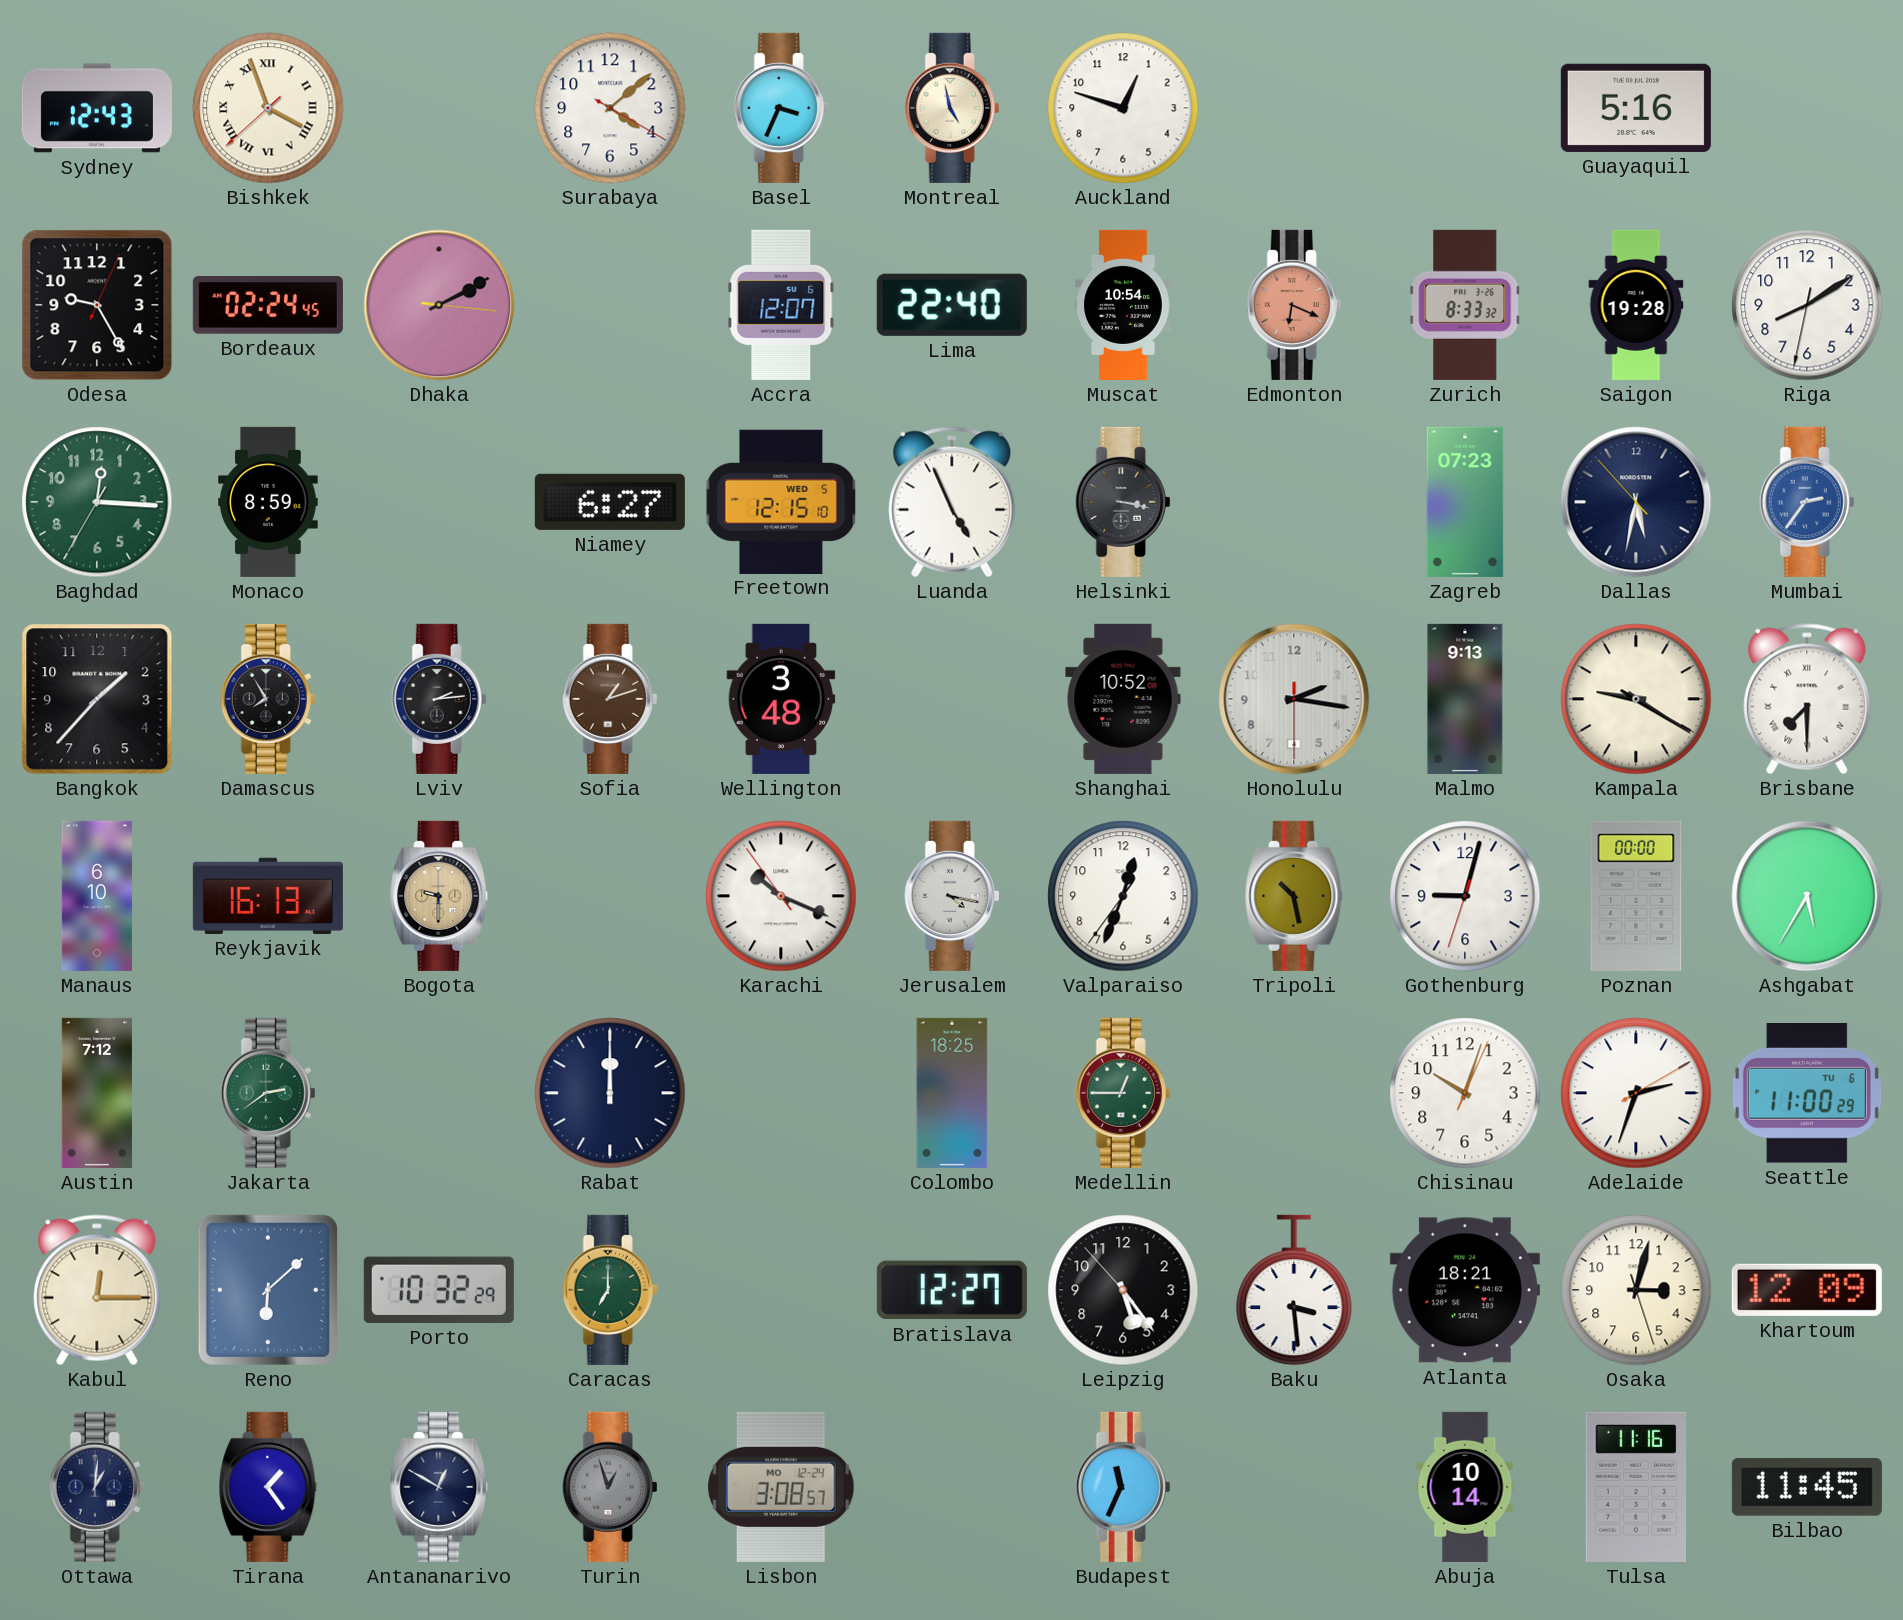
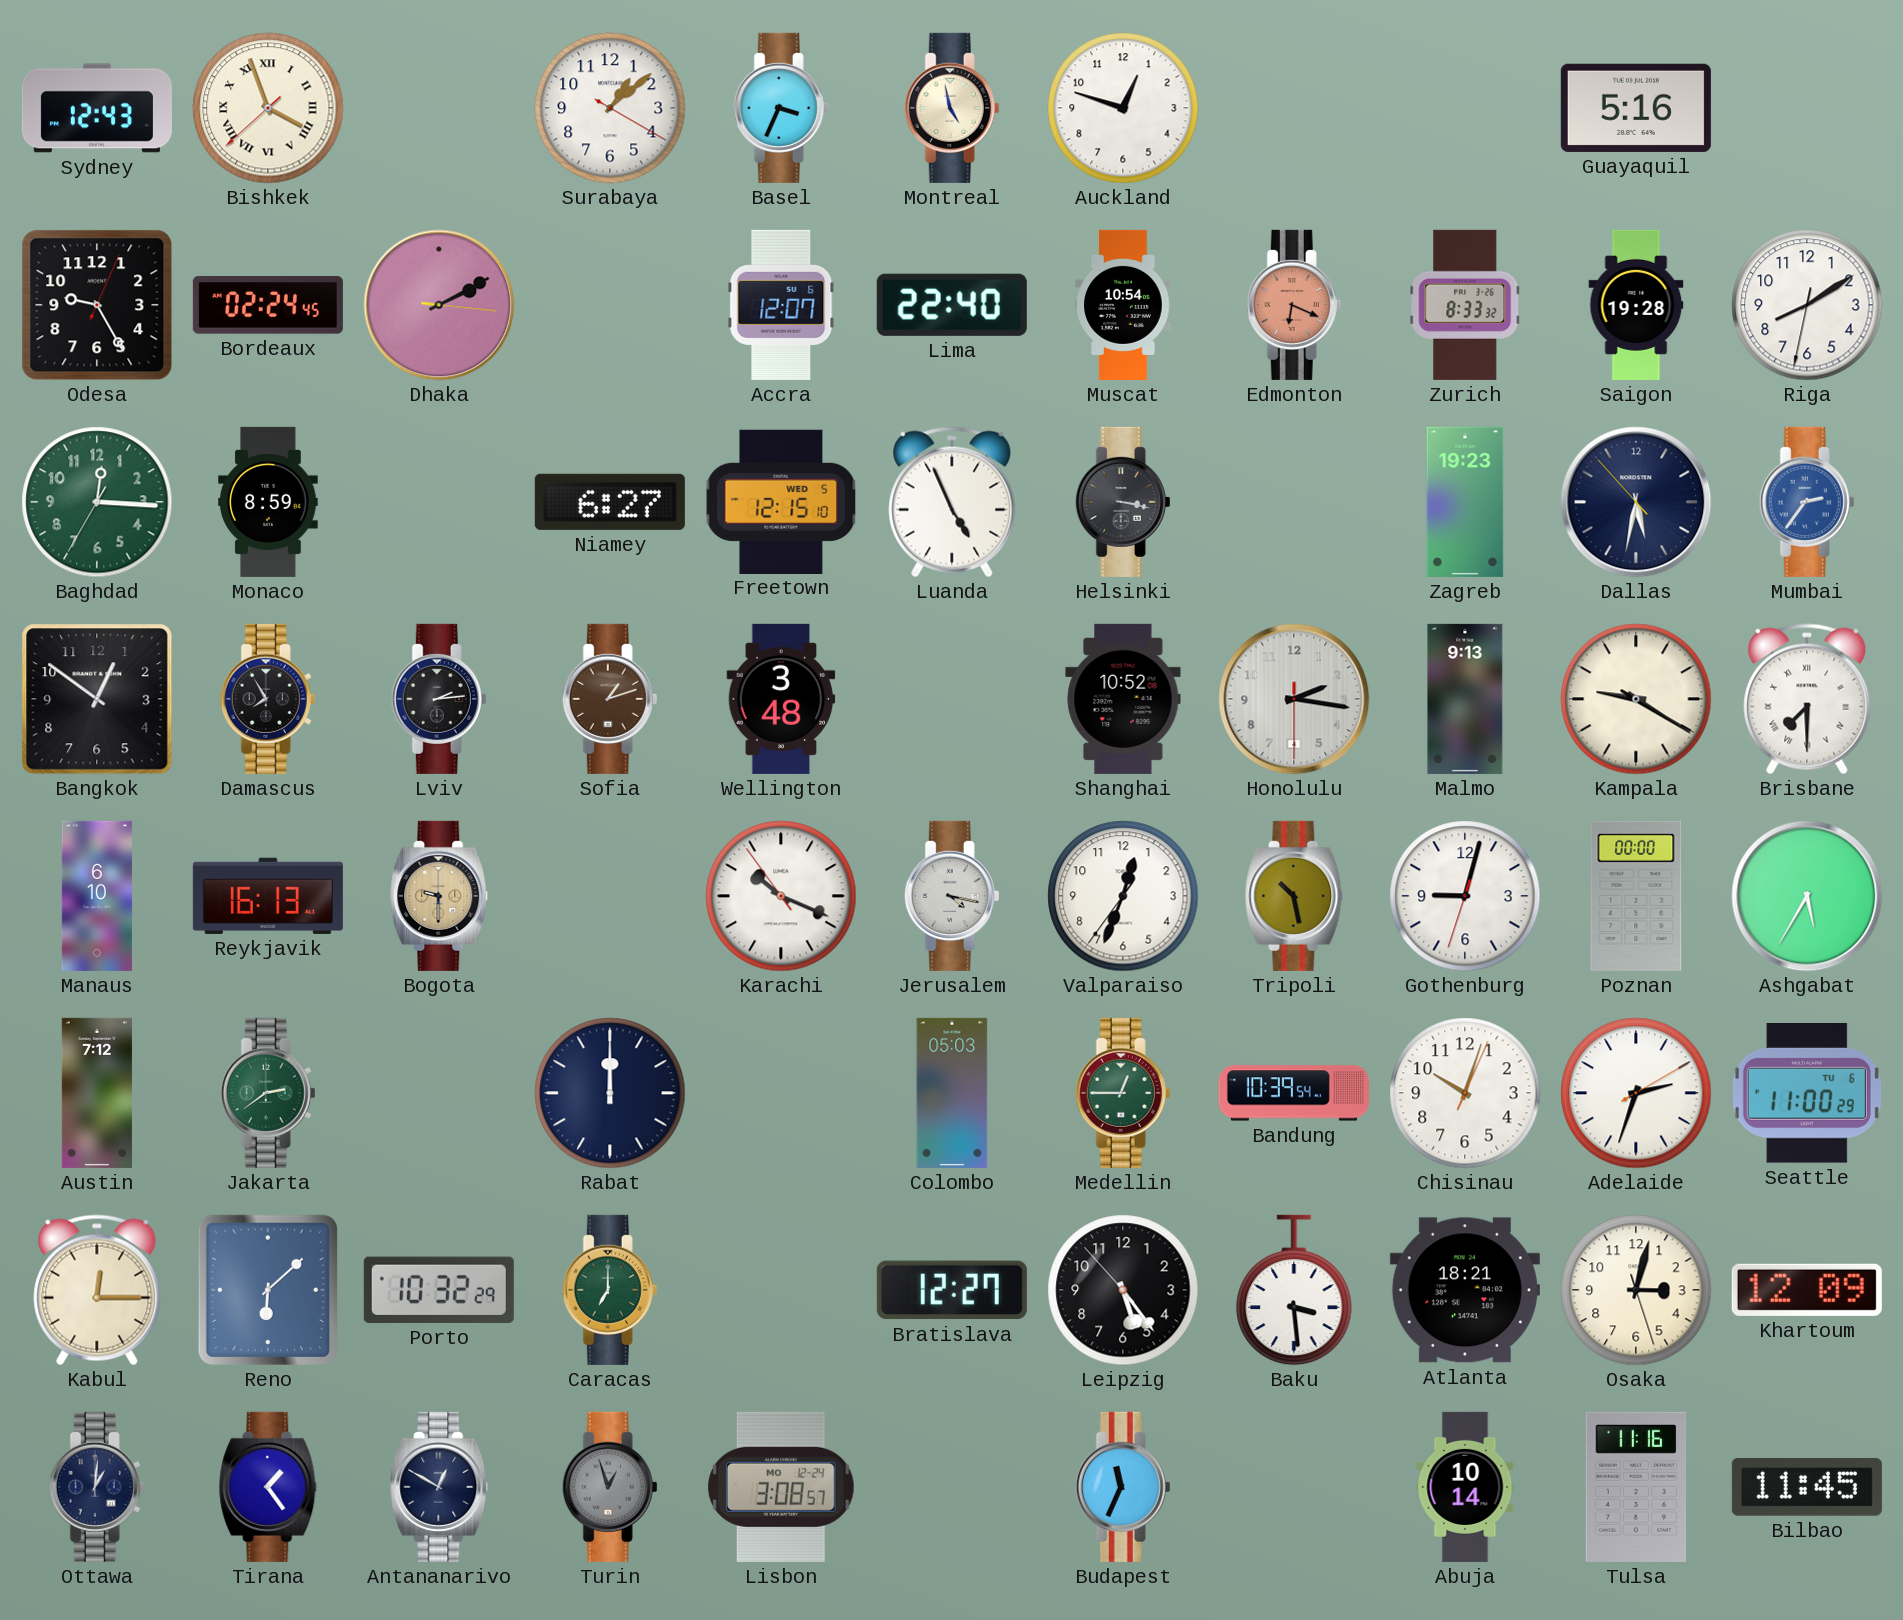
Surabaya: 4:08 -> 1:08
Zagreb: 07:23 -> 19:23
Bangkok: 1:37 -> 12:51
Colombo: 18:25 -> 05:03
Bandung: none -> 10:39
